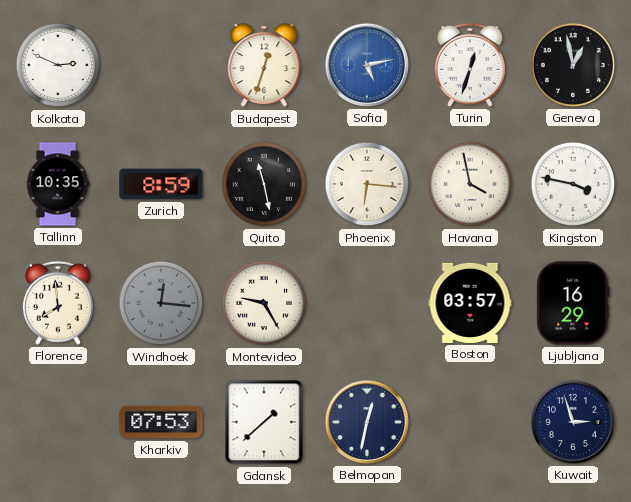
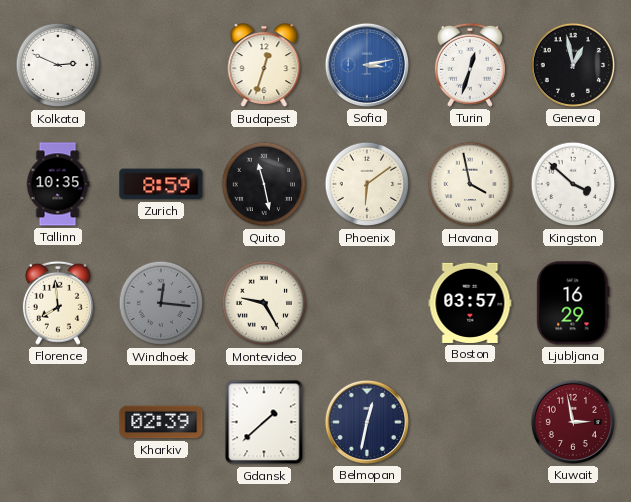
Sofia: 5:13 -> 3:13
Phoenix: 6:16 -> 6:09
Kingston: 3:47 -> 3:52
Kharkiv: 07:53 -> 02:39
Kuwait: 2:57 -> 2:58
Kuwait dial: navy -> burgundy
